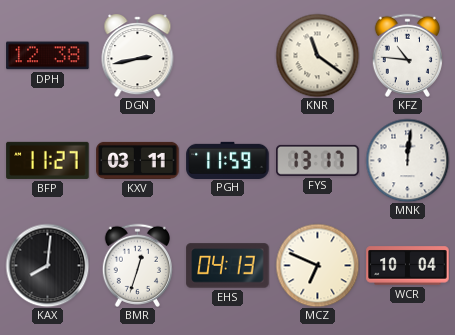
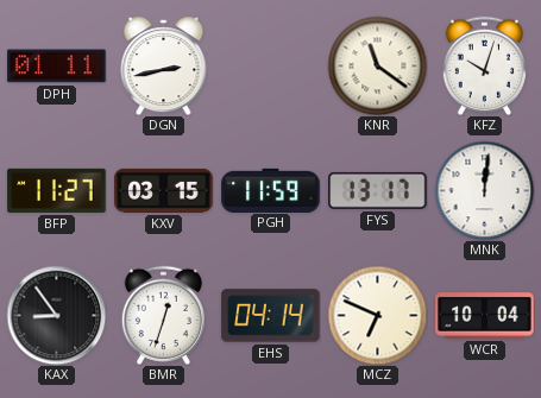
DPH: 12:38 -> 01:11
KFZ: 10:46 -> 10:03
KXV: 03:11 -> 03:15
KAX: 8:01 -> 8:54
EHS: 04:13 -> 04:14
